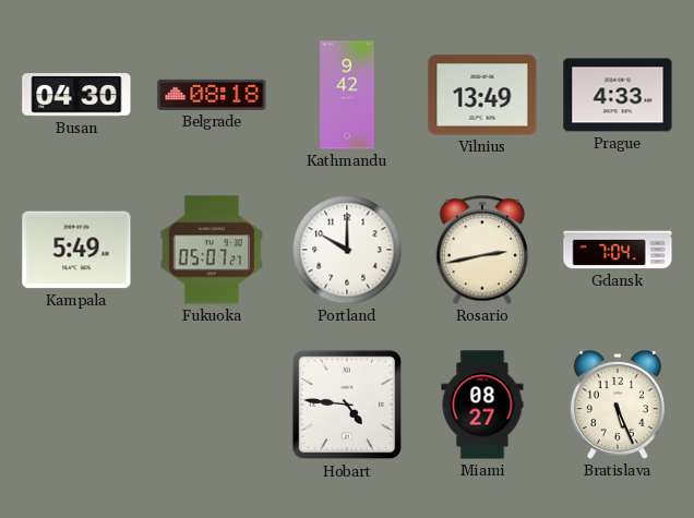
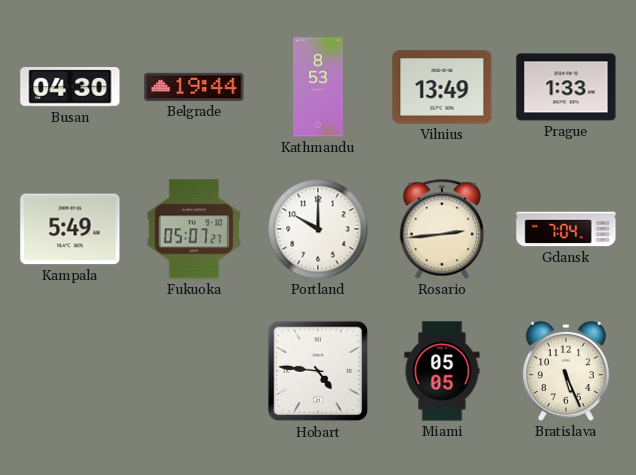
Belgrade: 08:18 -> 19:44
Kathmandu: 9:42 -> 8:53
Prague: 4:33 -> 1:33
Rosario: 2:43 -> 2:44
Miami: 08:27 -> 05:05
